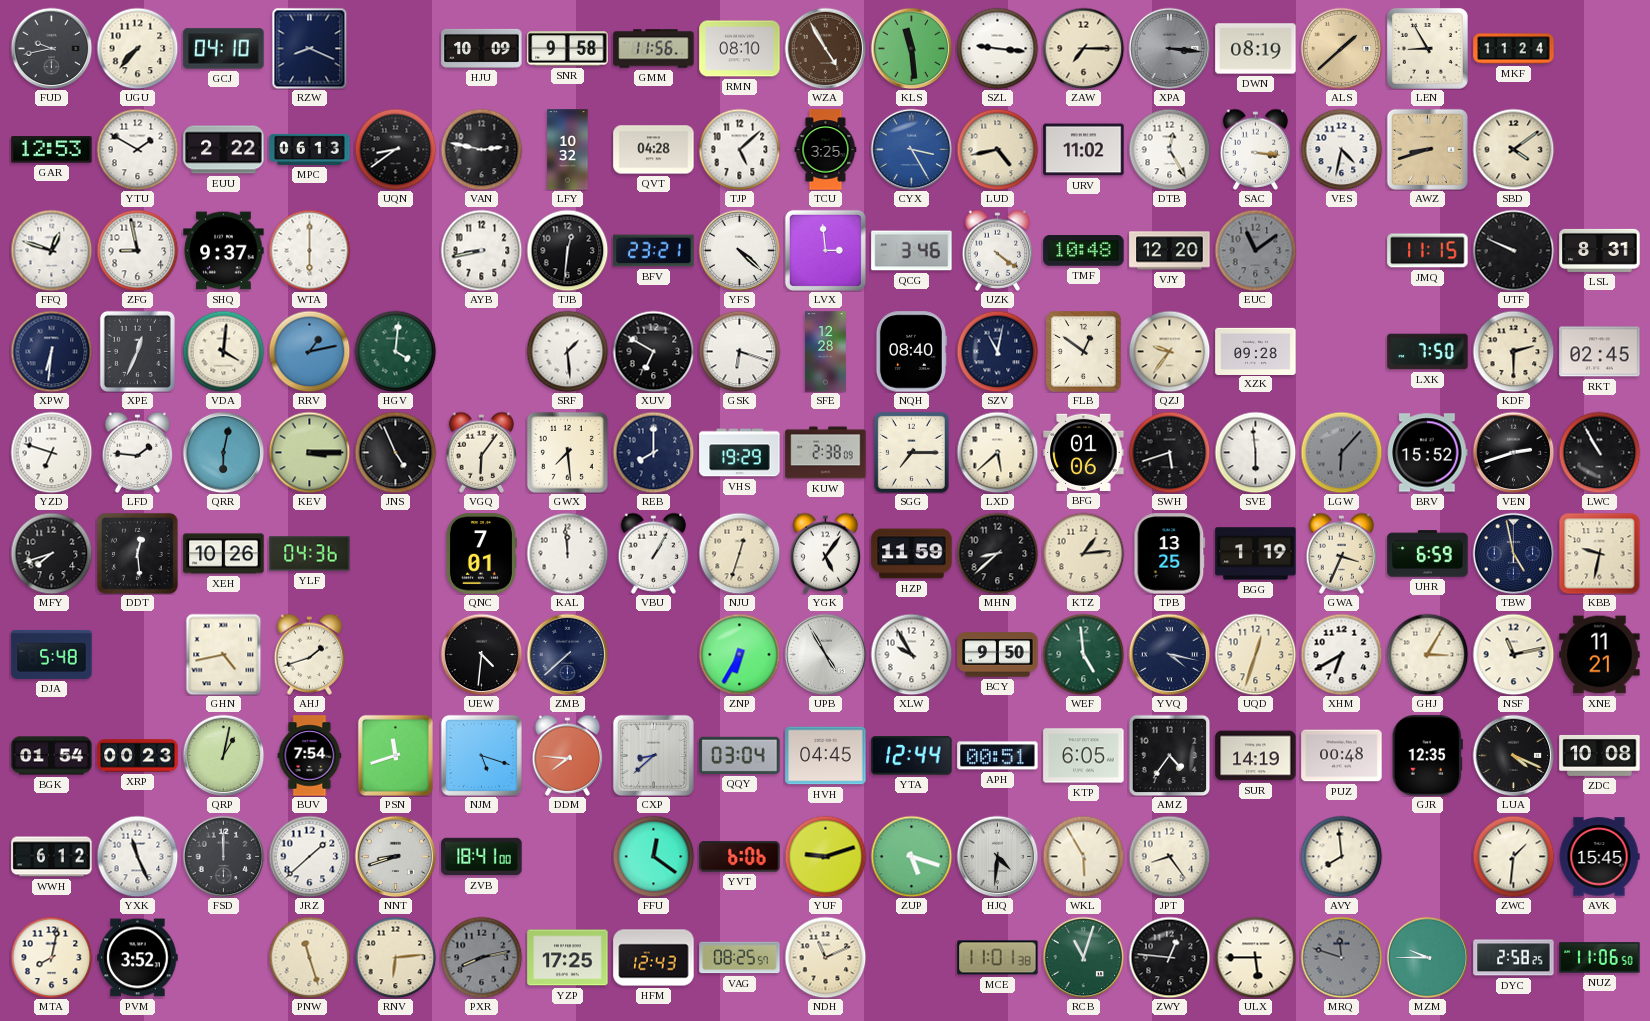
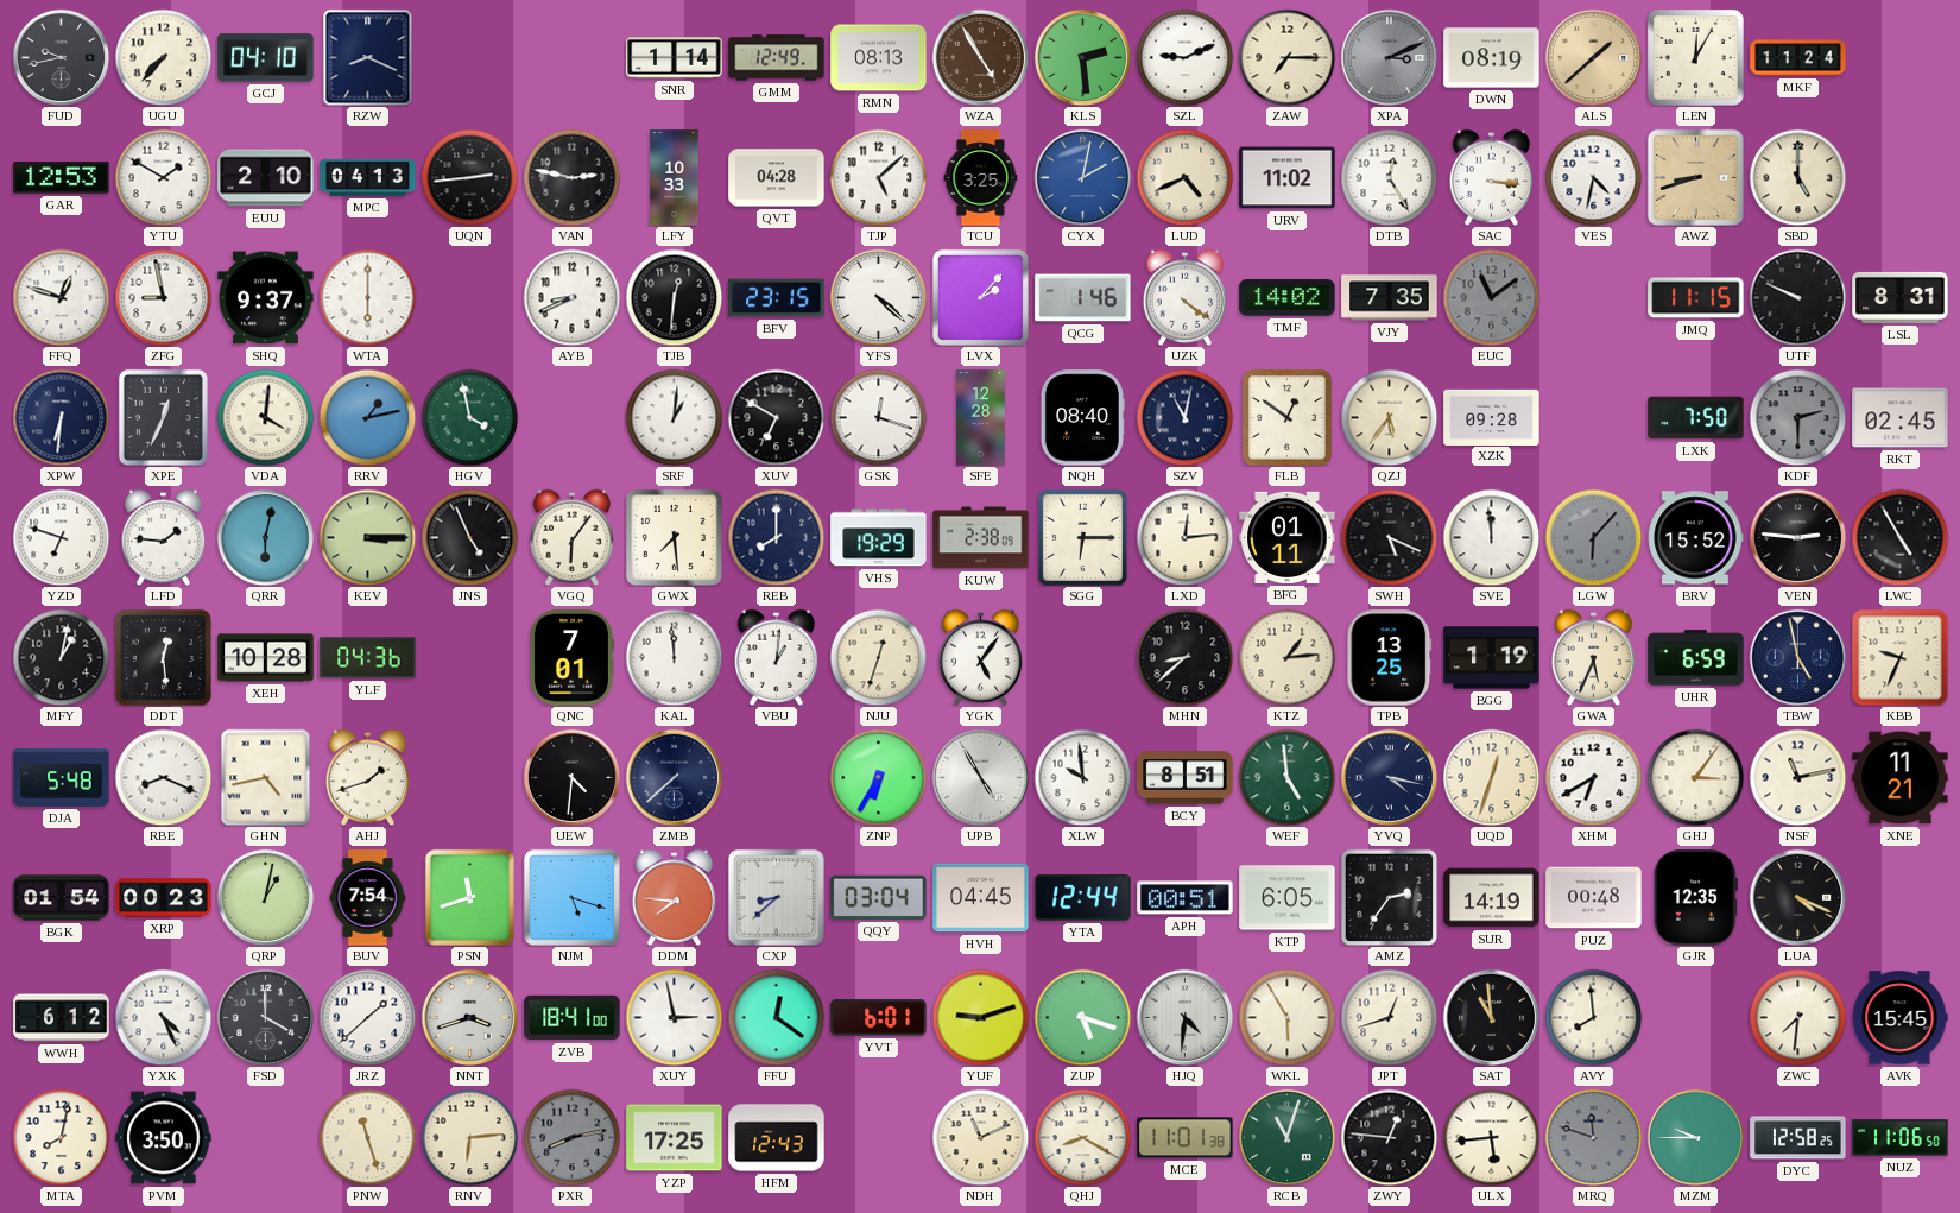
HJU: 10:09 -> none
SNR: 9:58 -> 1:14
GMM: 11:56 -> 12:49
RMN: 08:10 -> 08:13
KLS: 11:29 -> 2:29
SZL: 9:16 -> 9:11
XPA: 3:16 -> 3:11
LEN: 8:55 -> 12:05
EUU: 2:22 -> 2:10
MPC: 06:13 -> 04:13
UQN: 8:39 -> 2:44
LFY: 10:32 -> 10:33
CYX: 3:25 -> 2:02
LUD: 4:43 -> 4:41
SBD: 4:09 -> 5:00
AYB: 8:43 -> 8:41
BFV: 23:21 -> 23:15
LVX: 2:59 -> 2:07
QCG: 3:46 -> 1:46
TMF: 10:48 -> 14:02
VJY: 12:20 -> 7:35
HGV: 4:01 -> 3:58
SRF: 1:29 -> 1:01
GSK: 6:18 -> 12:18
QZJ: 9:36 -> 5:36
KDF dial: cream -> grey
SGG: 7:15 -> 6:15
LXD: 5:38 -> 12:14
BFG: 01:06 -> 01:11
SWH: 5:42 -> 5:19
SVE: 5:59 -> 11:59
VEN: 2:42 -> 2:46
LWC: 10:55 -> 4:55
MFY: 7:42 -> 1:02
XEH: 10:26 -> 10:28
VBU: 1:05 -> 1:01
HZP: 11:59 -> none
GWA: 3:34 -> 5:34
KBB: 9:32 -> 9:34
RBE: none -> 8:19
XLW: 9:55 -> 9:59
BCY: 9:50 -> 8:51
GHJ: 3:05 -> 3:06
AMZ: 4:36 -> 2:36
ZDC: 10:08 -> none
YXK: 11:26 -> 4:26
FSD: 12:00 -> 4:00
NNT: 8:42 -> 3:42
XUY: none -> 2:58
YVT: 6:06 -> 6:01
JPT: 8:24 -> 12:42
SAT: none -> 10:59
ZWC: 1:31 -> 7:31
PVM: 3:52 -> 3:50
VAG: 08:25 -> none
QHJ: none -> 8:20
ULX: 5:45 -> 5:44
DYC: 2:58 -> 12:58
